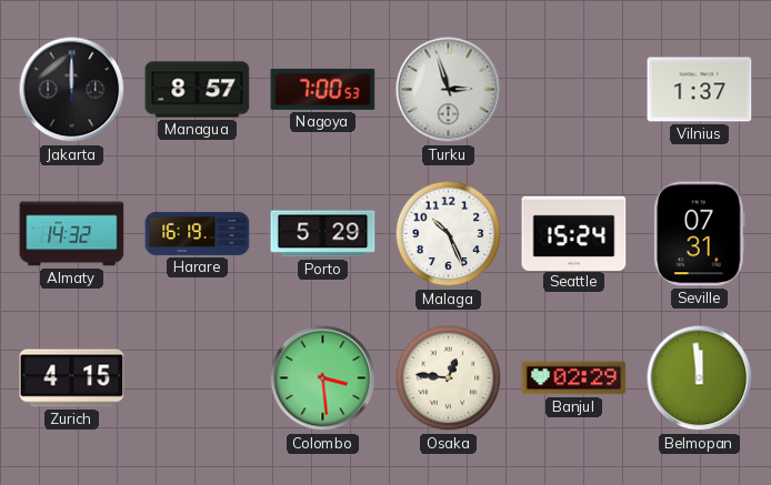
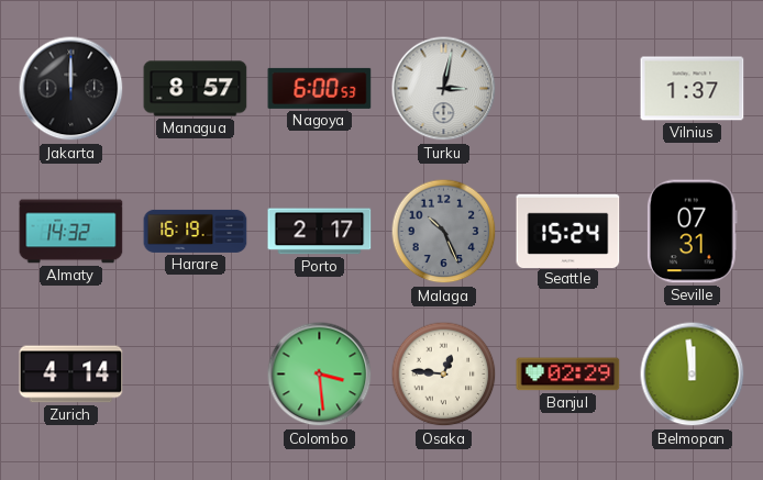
Nagoya: 7:00 -> 6:00
Turku: 2:57 -> 3:02
Porto: 5:29 -> 2:17
Malaga dial: white -> grey
Zurich: 4:15 -> 4:14
